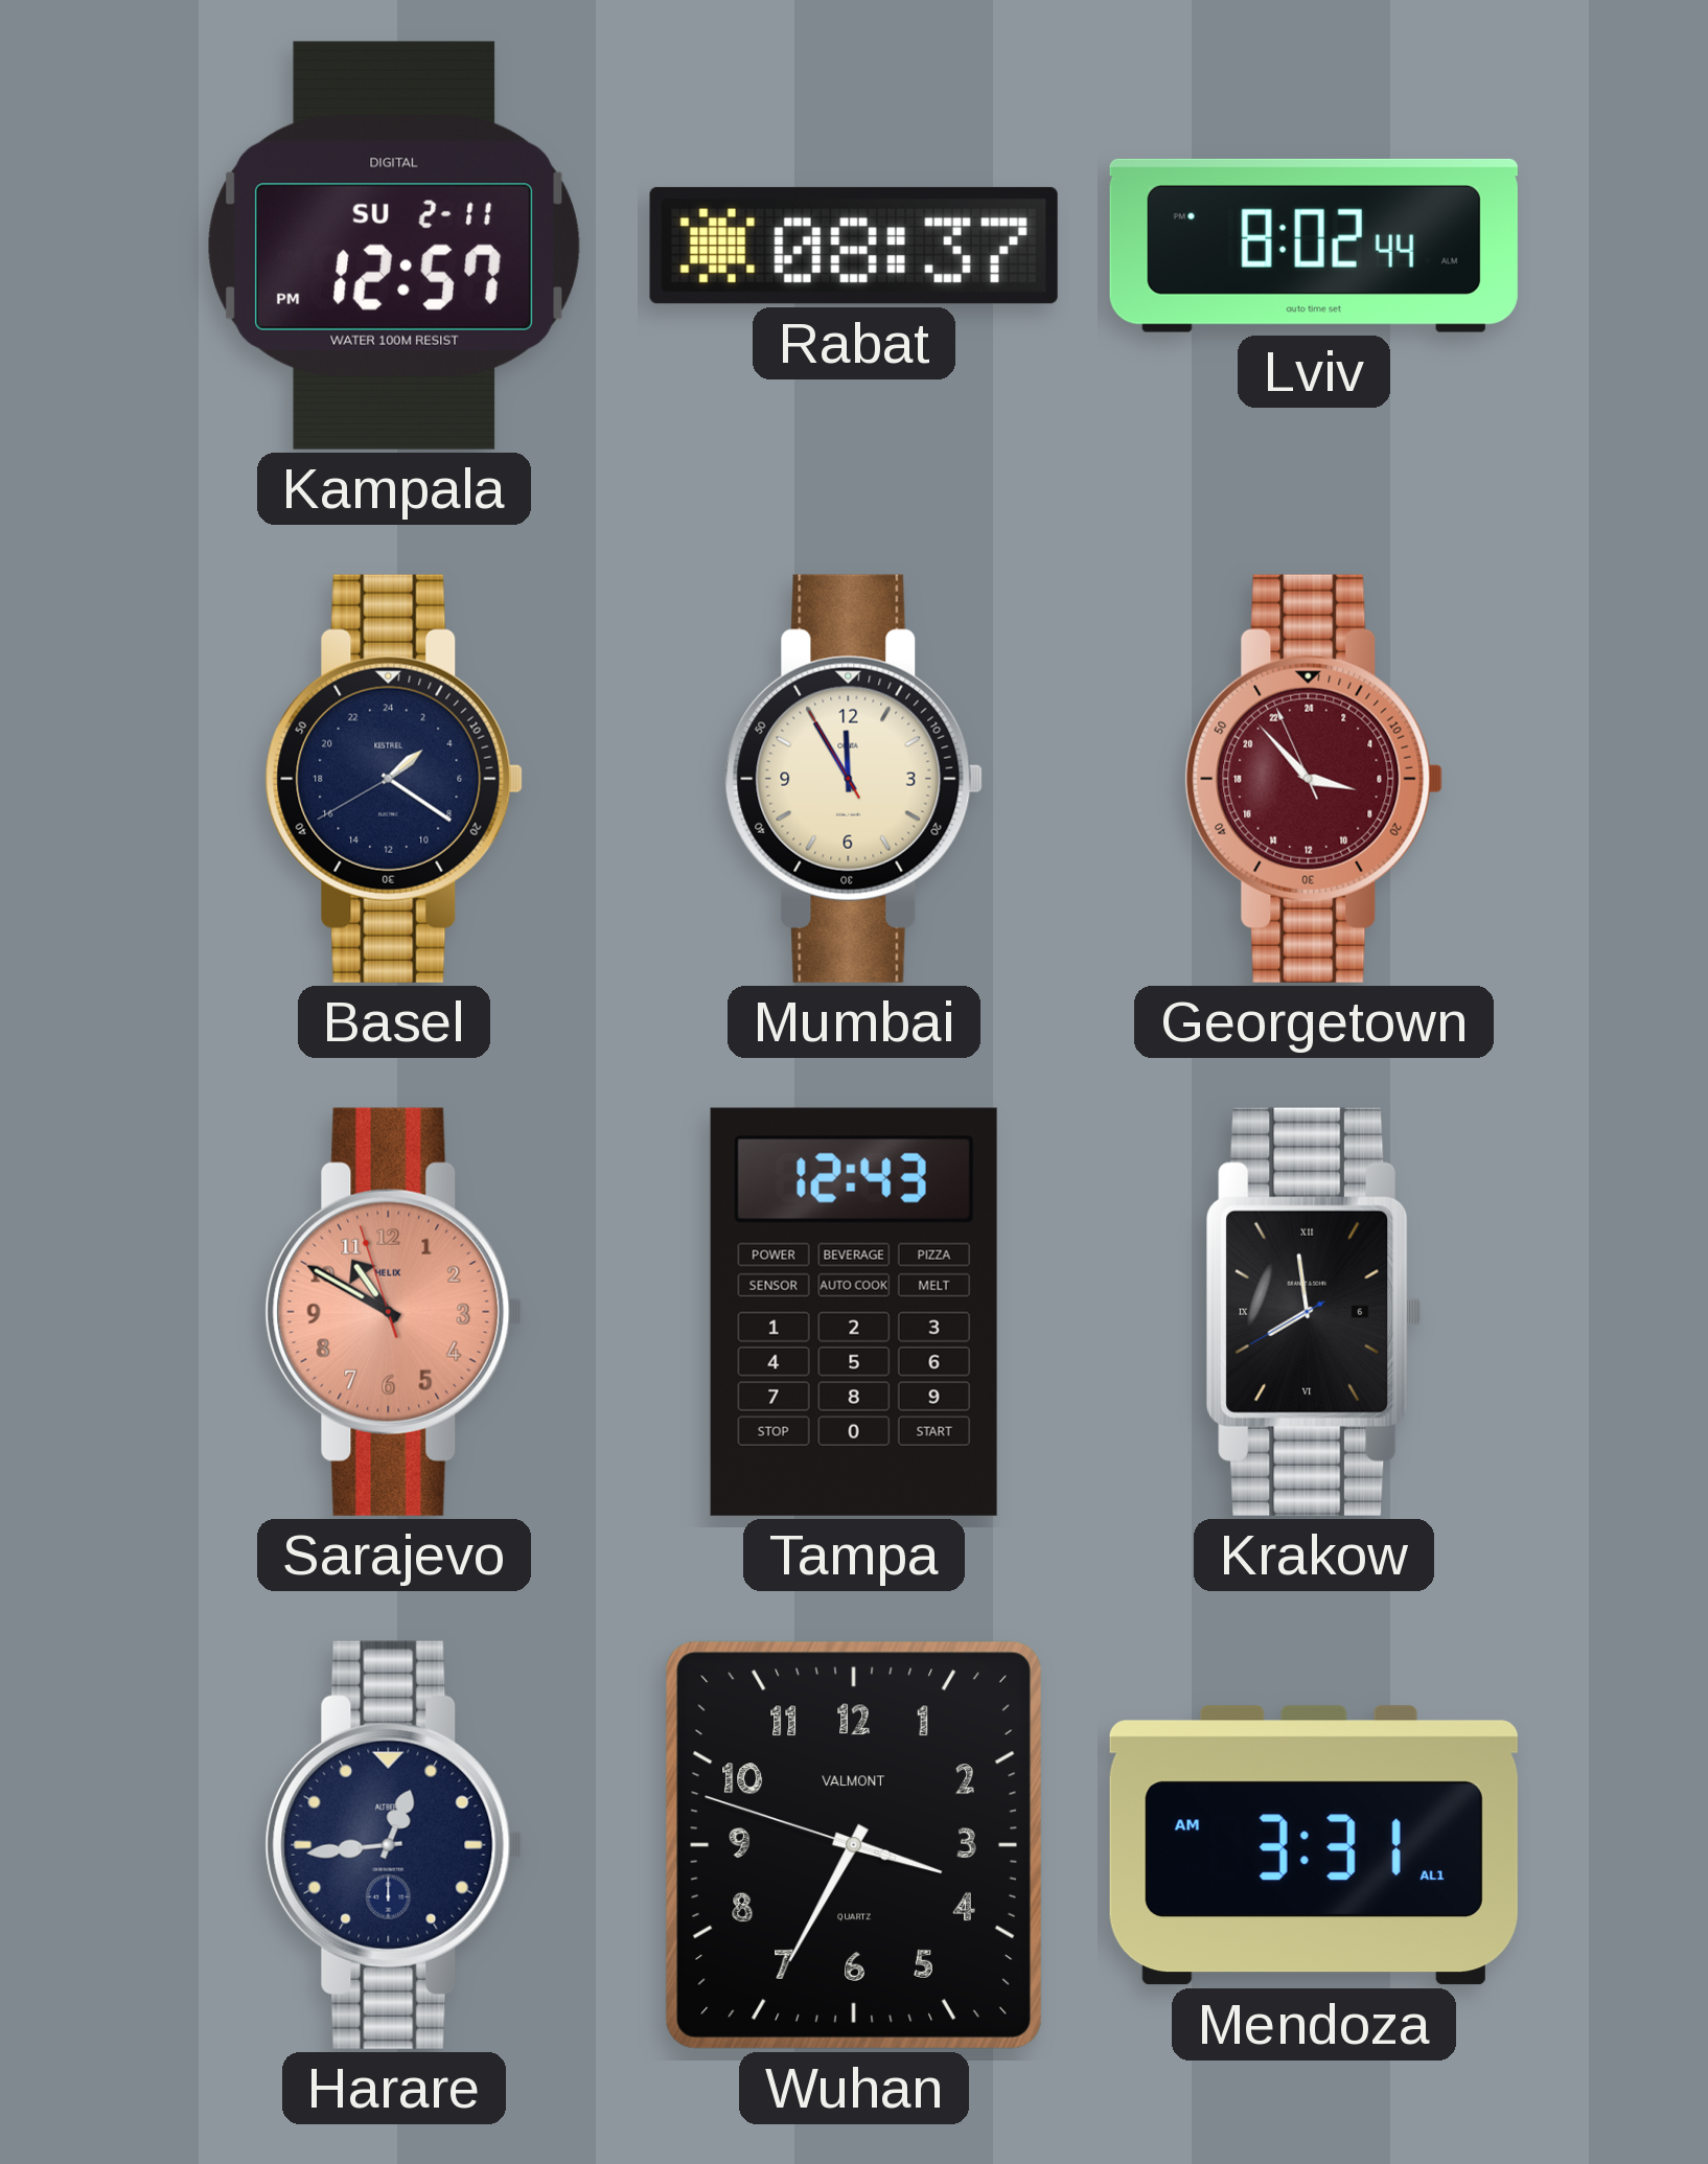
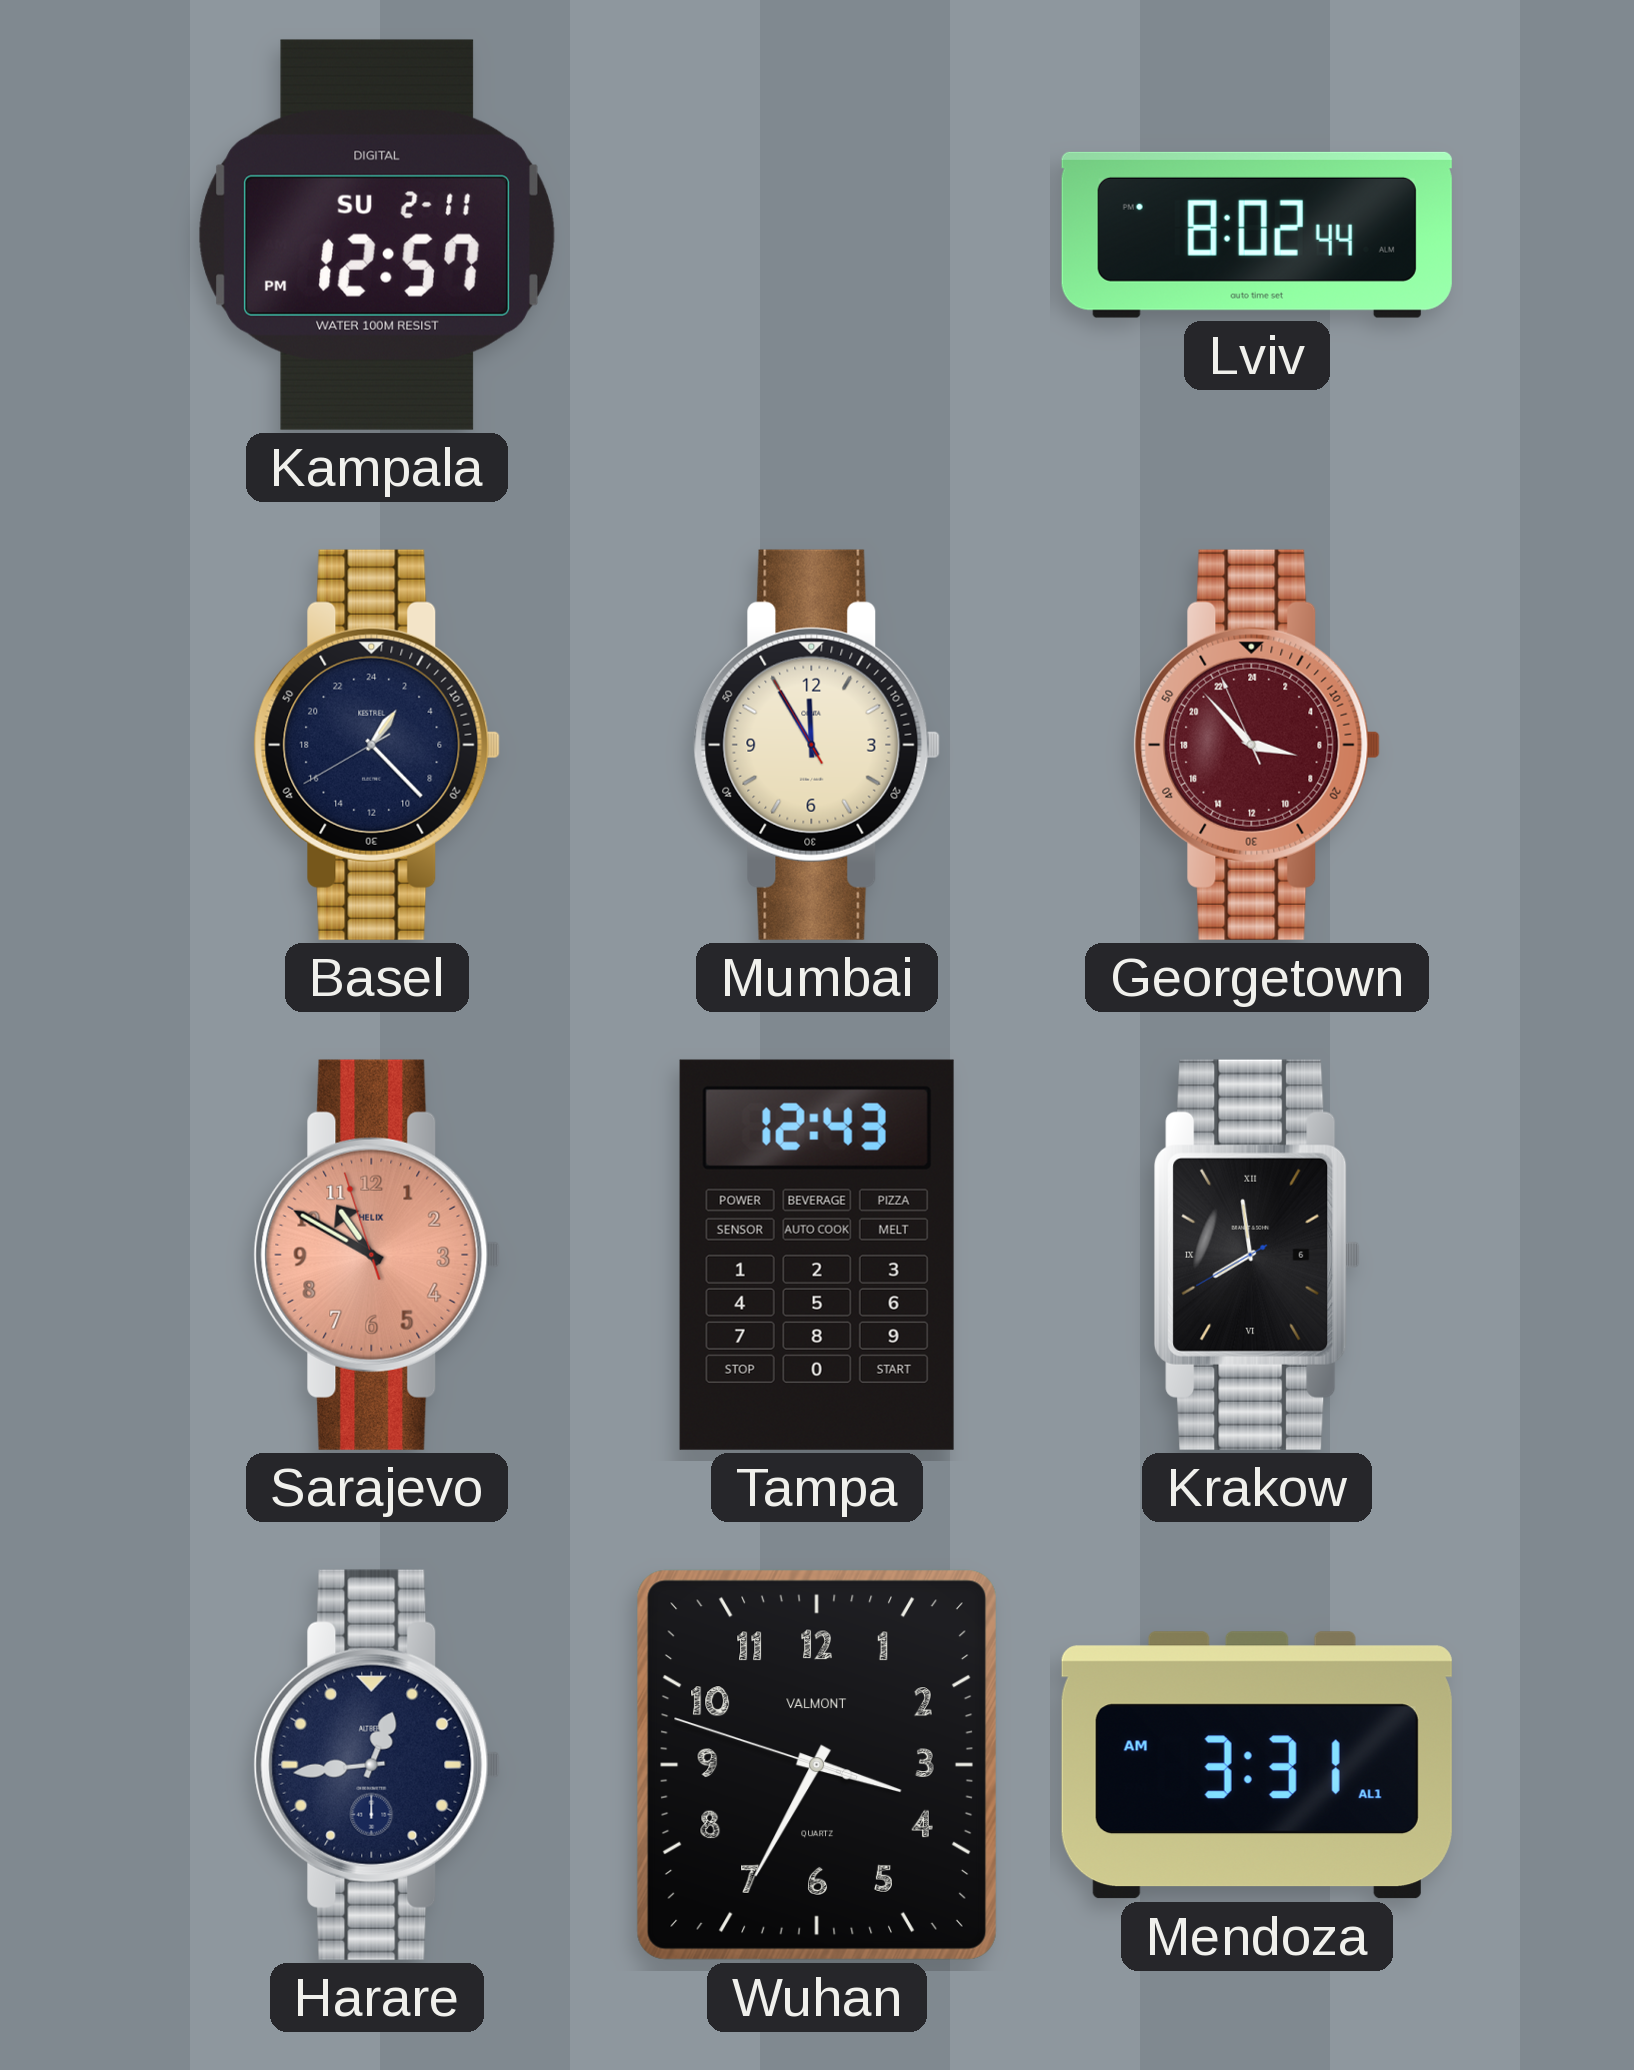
Rabat: 08:37 -> none
Basel: 3:20 -> 2:22
